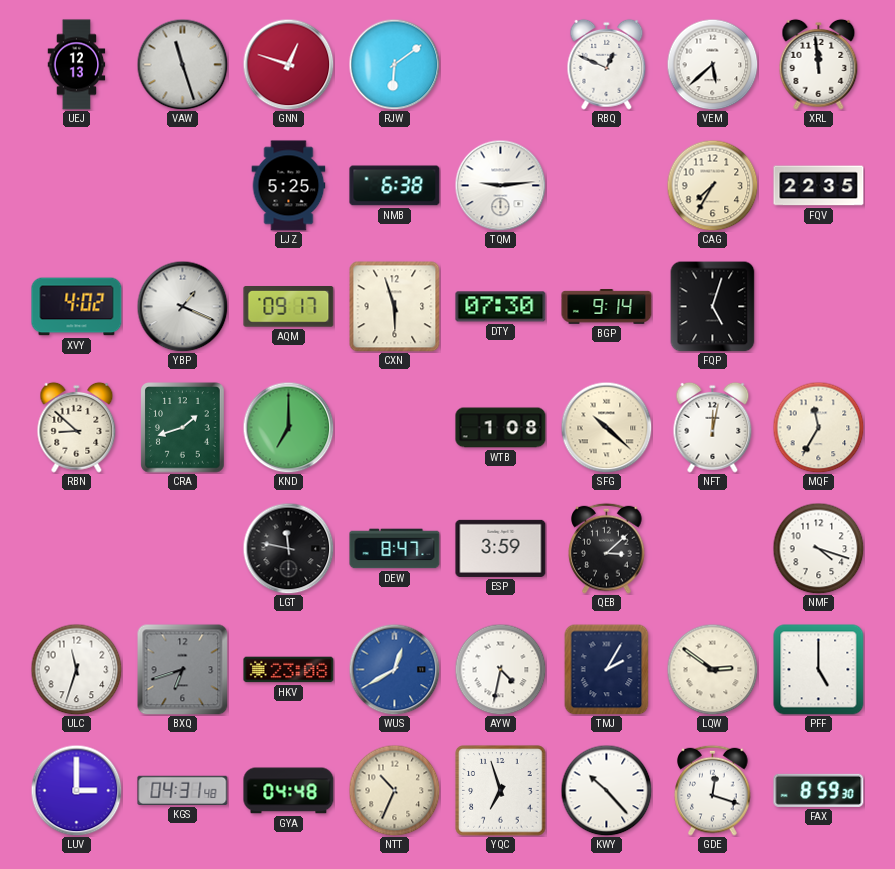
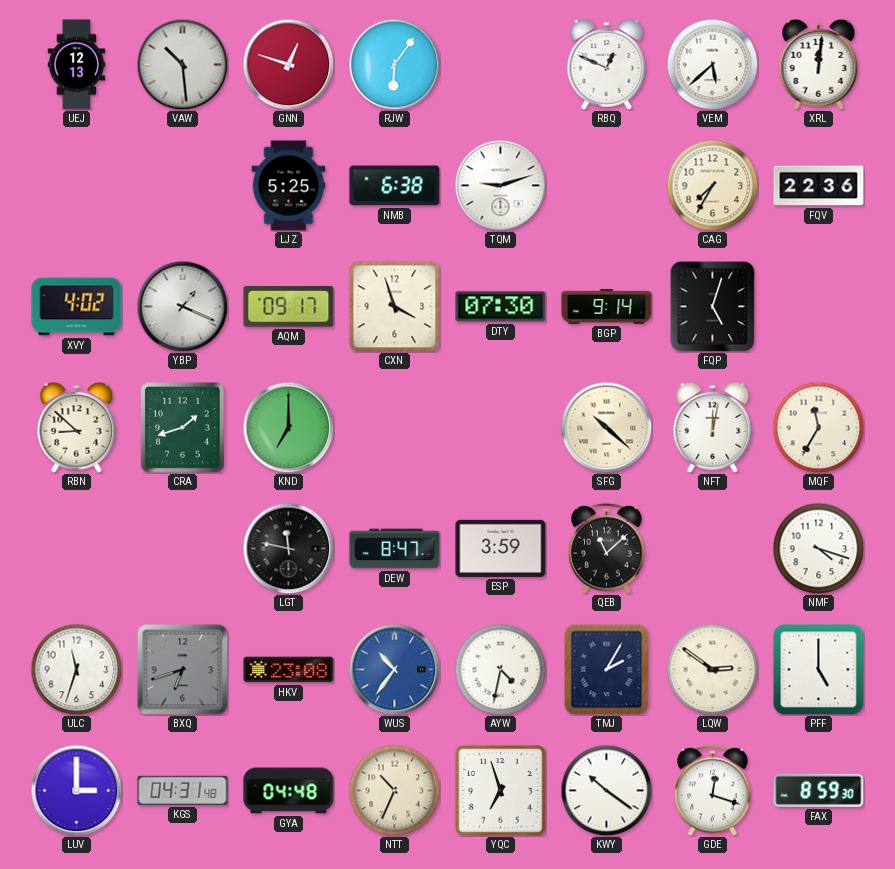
VAW: 11:27 -> 10:29
RJW: 6:09 -> 6:06
XRL: 11:59 -> 12:01
TQM: 9:14 -> 9:12
FQV: 22:35 -> 22:36
CXN: 5:57 -> 3:57
WTB: 1:08 -> none
QEB: 3:08 -> 11:08
WUS: 12:40 -> 10:36
KWY: 10:23 -> 10:21
